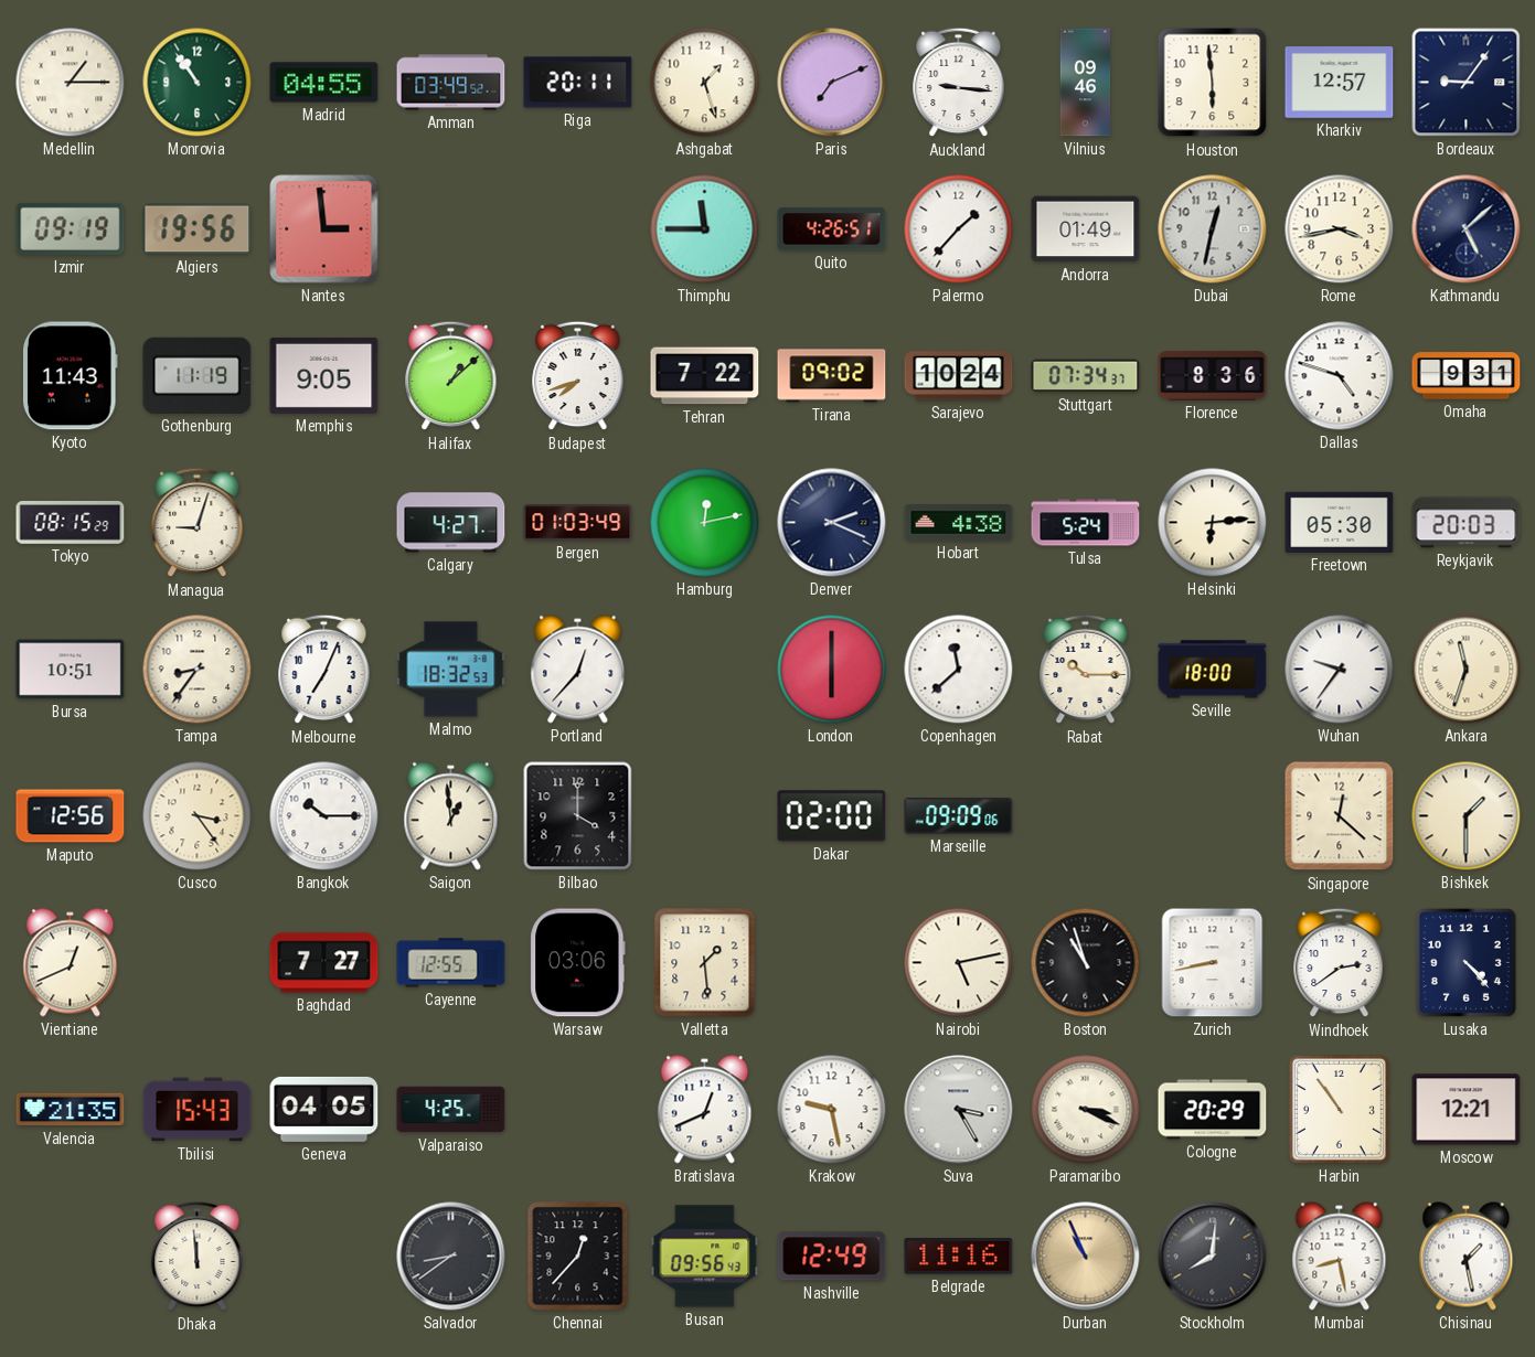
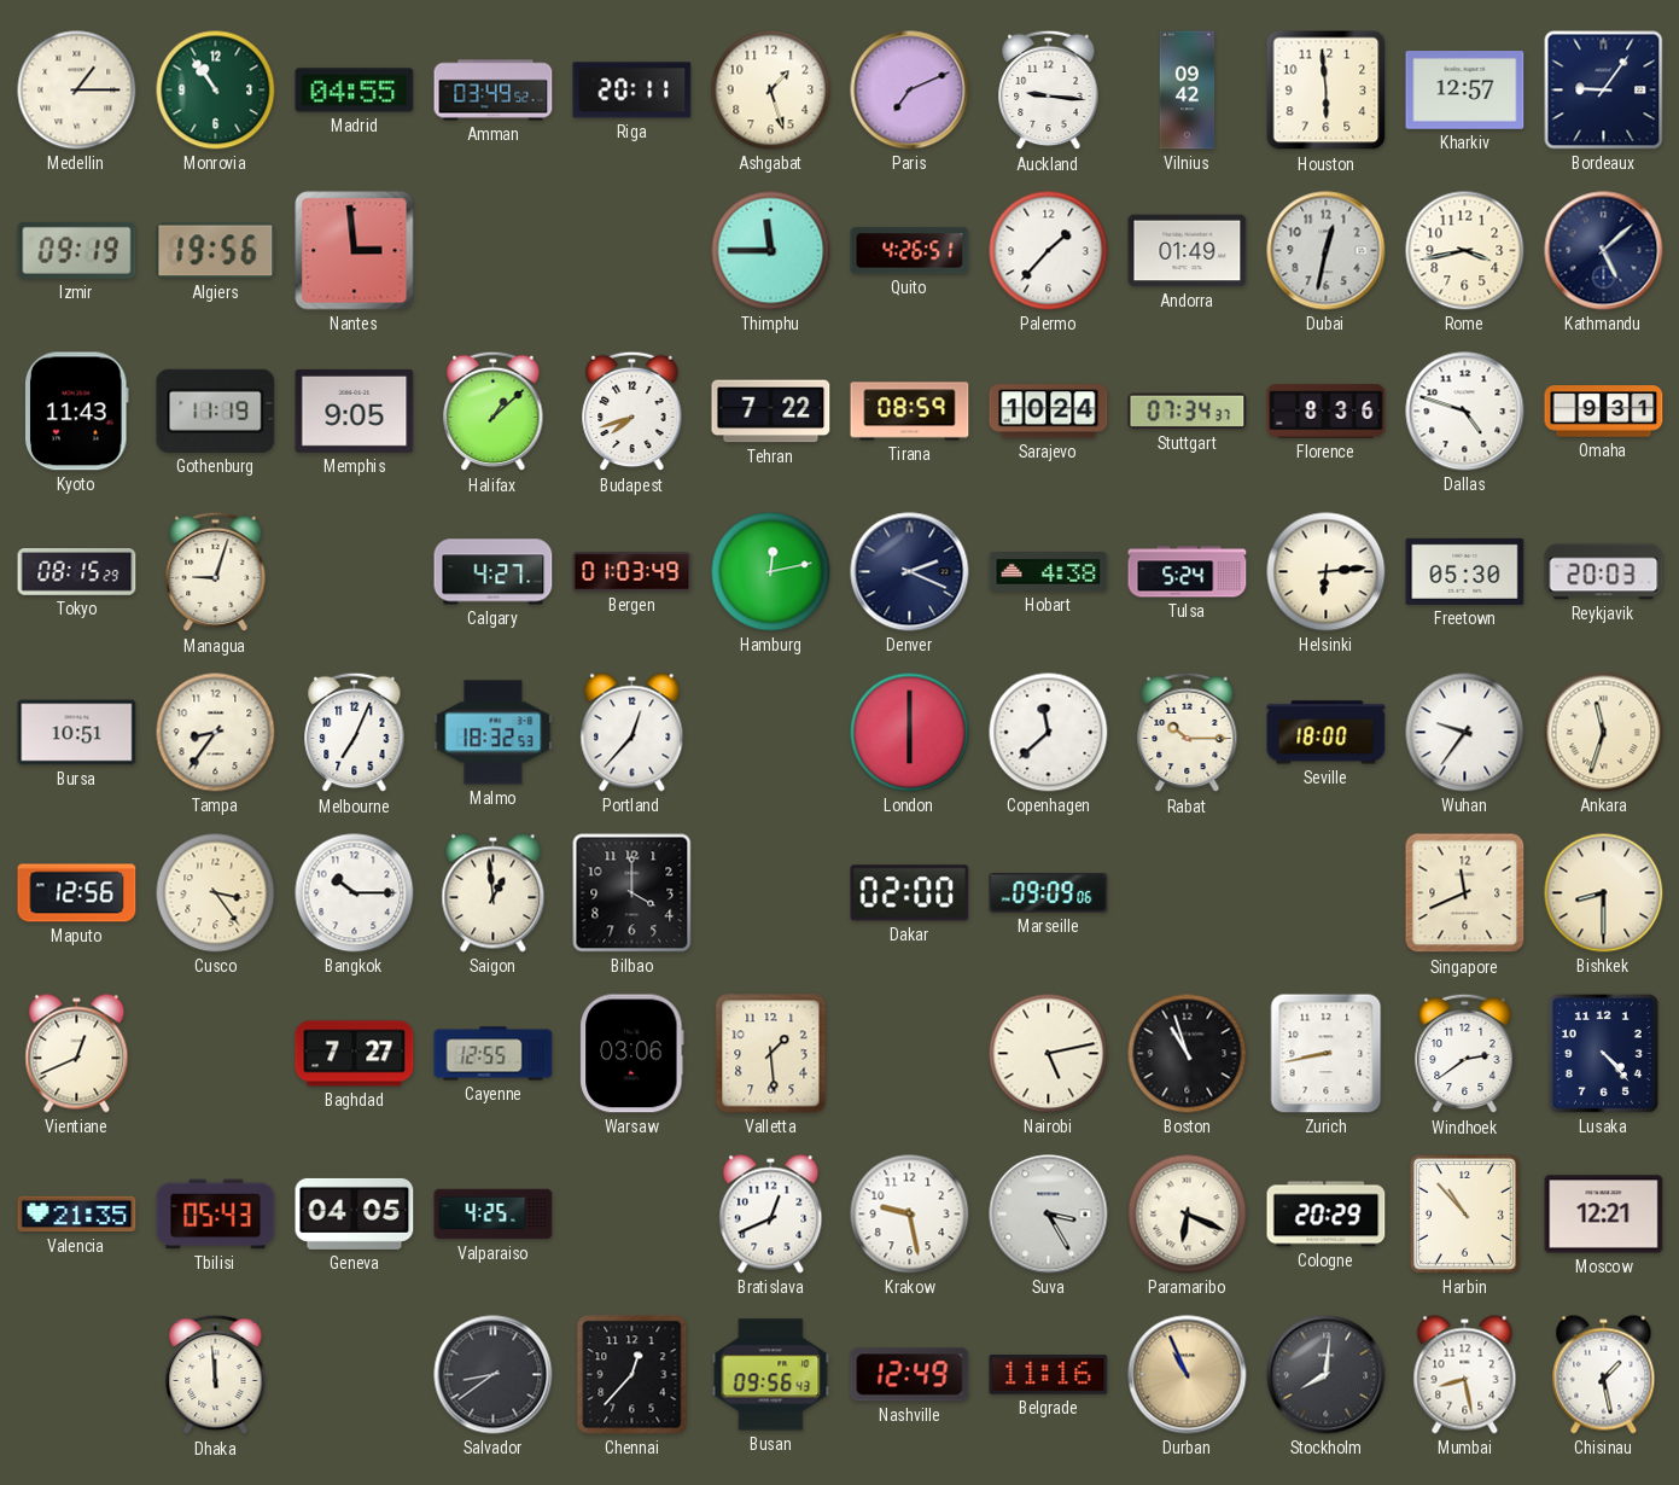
Vilnius: 09:46 -> 09:42
Tirana: 09:02 -> 08:59
Singapore: 12:22 -> 11:41
Bishkek: 1:30 -> 8:30
Tbilisi: 15:43 -> 05:43
Paramaribo: 3:19 -> 6:19
Harbin: 10:54 -> 10:53
